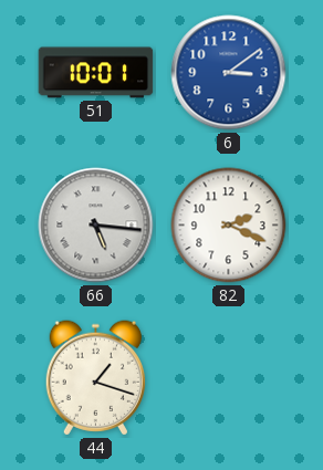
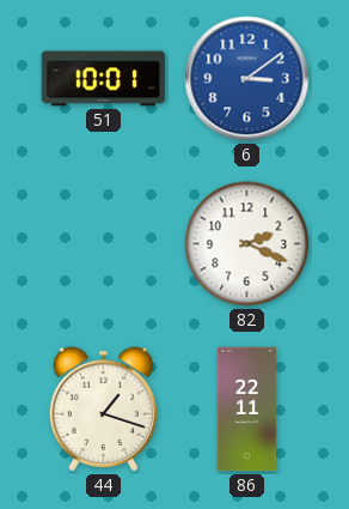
66: 5:16 -> none
86: none -> 22:11
